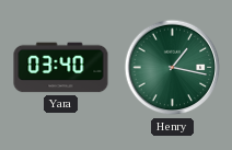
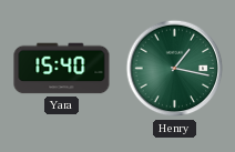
Yara: 03:40 -> 15:40
